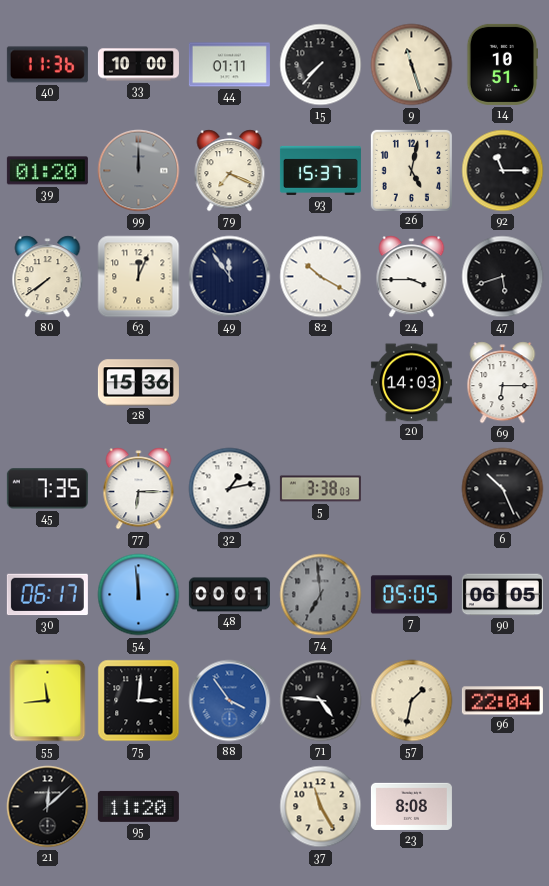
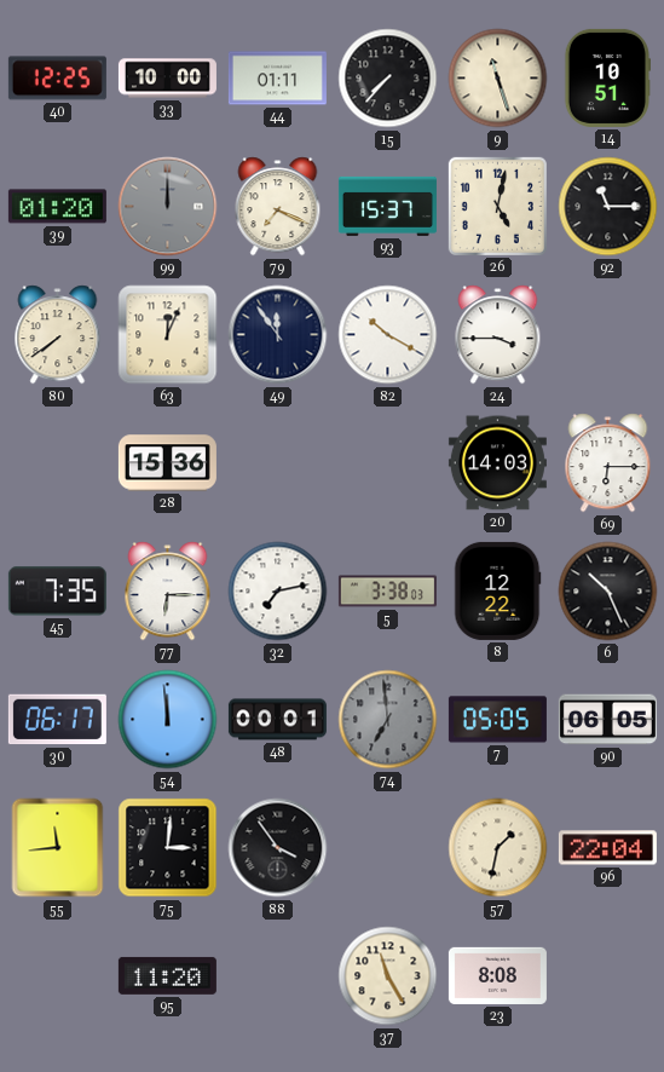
40: 11:36 -> 12:25
47: 5:42 -> none
32: 1:13 -> 7:13
8: none -> 12:22
88 dial: blue -> black
71: 4:46 -> none
21: 12:08 -> none
